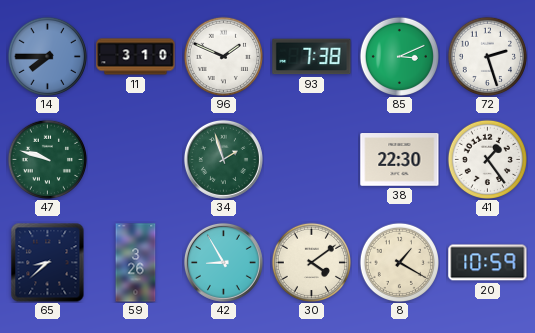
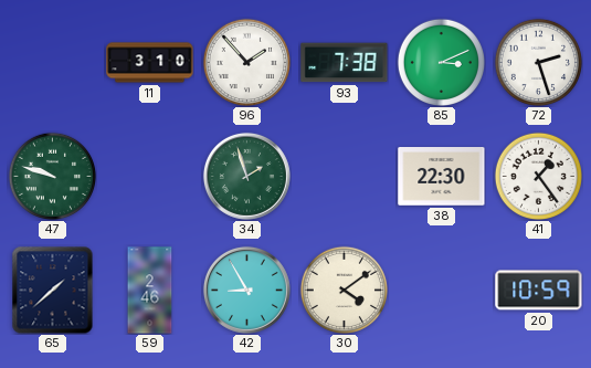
14: 7:45 -> none
96: 1:49 -> 1:53
65: 8:38 -> 1:38
59: 3:26 -> 2:46
8: 1:20 -> none
